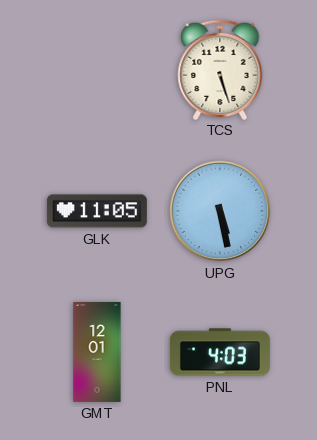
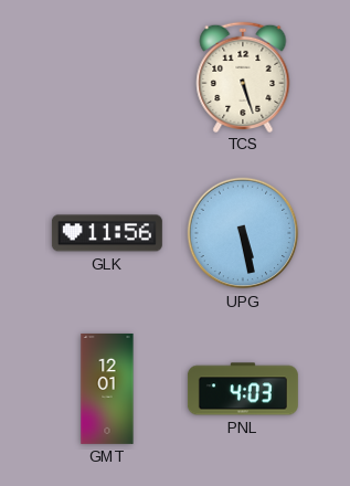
GLK: 11:05 -> 11:56
